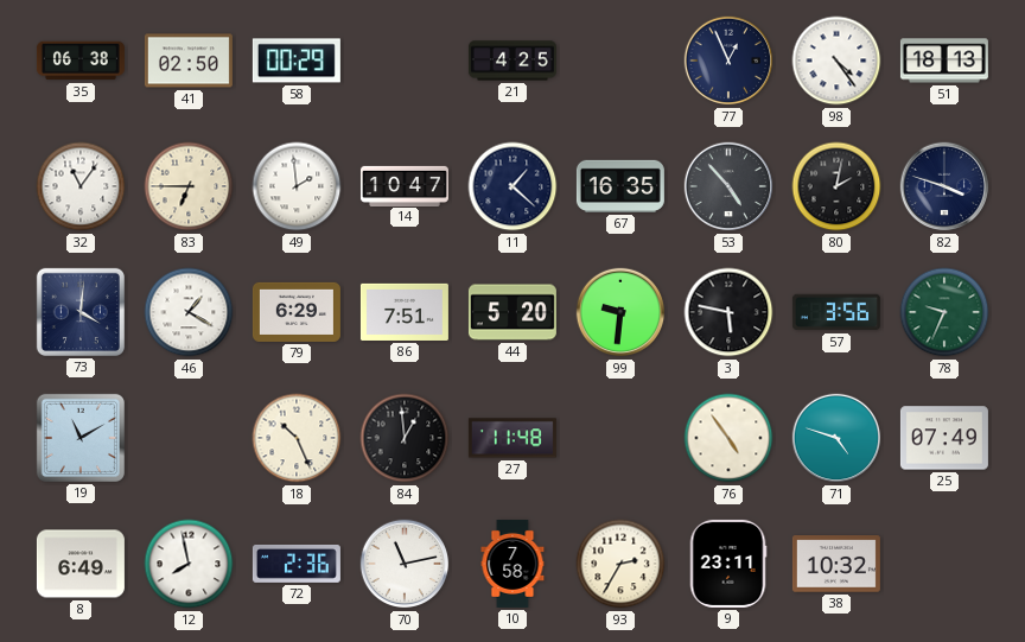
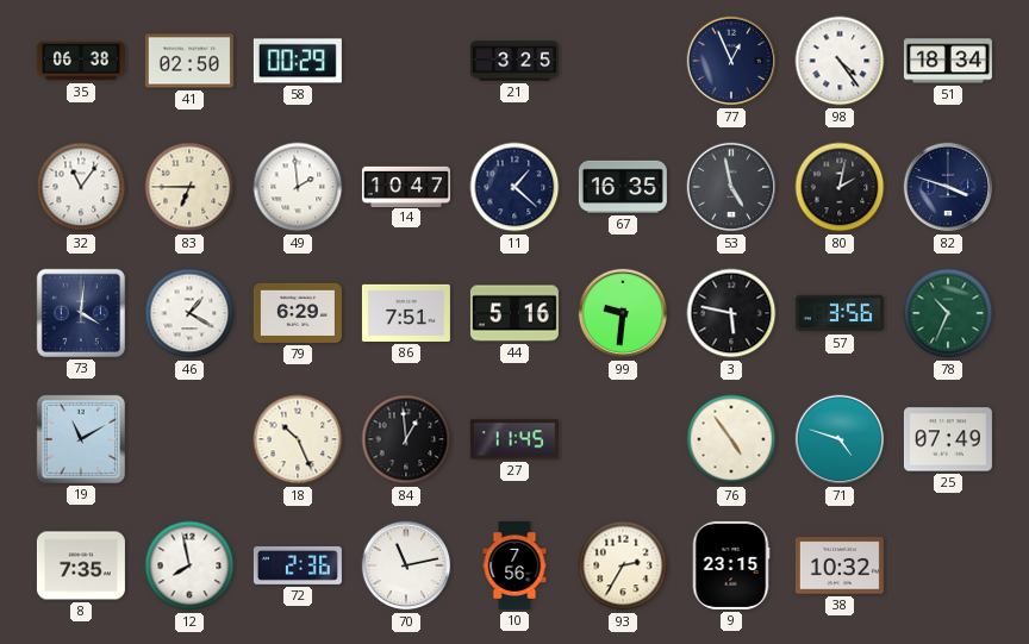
21: 4:25 -> 3:25
51: 18:13 -> 18:34
53: 4:53 -> 4:58
44: 5:20 -> 5:16
78: 9:34 -> 10:34
27: 11:48 -> 11:45
8: 6:49 -> 7:35
10: 7:58 -> 7:56
9: 23:11 -> 23:15
